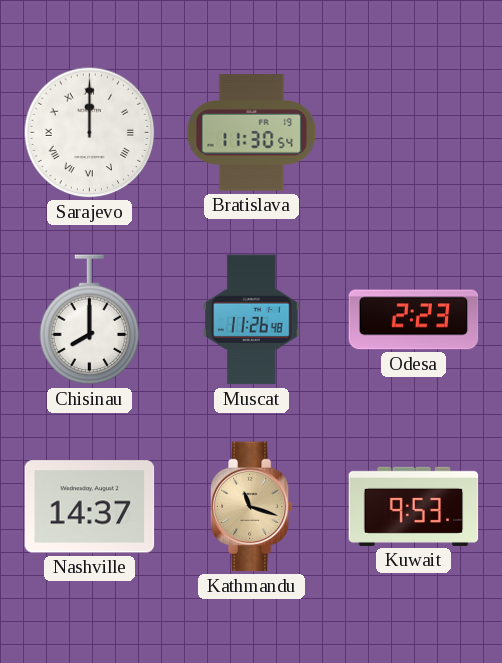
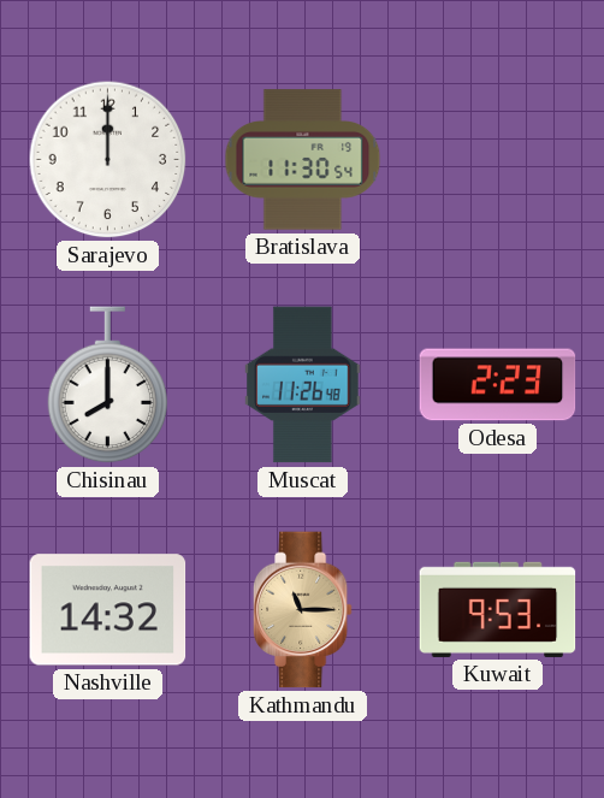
Sarajevo numerals: Roman -> Arabic
Nashville: 14:37 -> 14:32
Kathmandu: 11:18 -> 11:15
